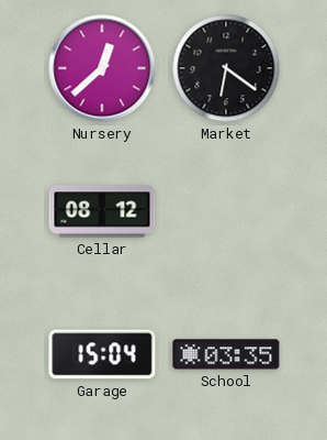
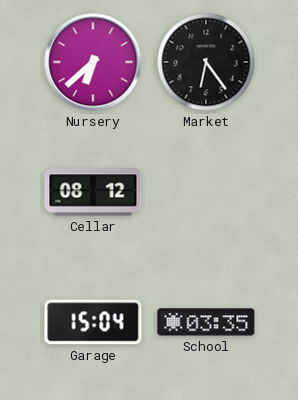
Nursery: 12:38 -> 6:38
Market: 6:21 -> 6:24
